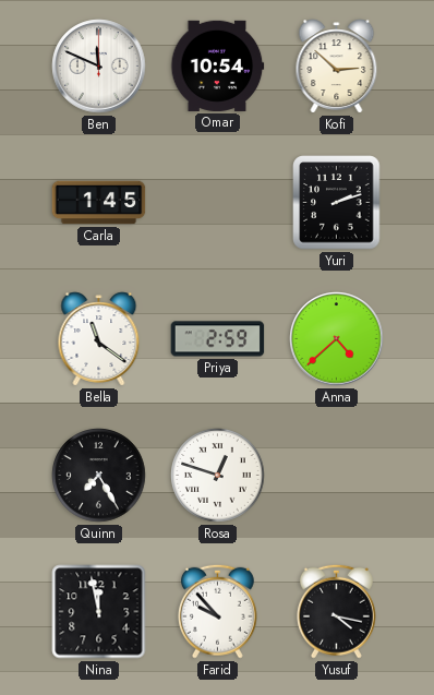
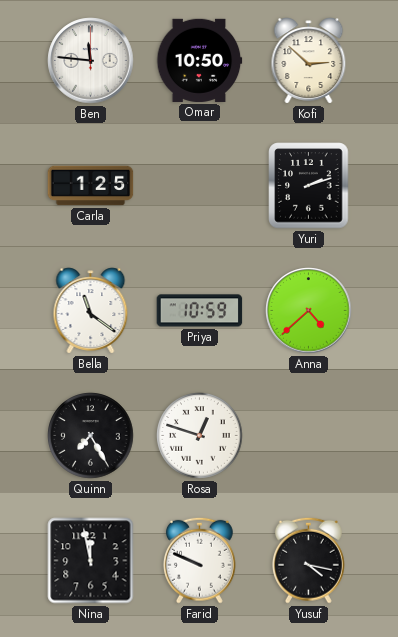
Ben: 11:49 -> 11:46
Omar: 10:54 -> 10:50
Carla: 1:45 -> 1:25
Priya: 2:59 -> 10:59
Farid: 9:53 -> 9:49
